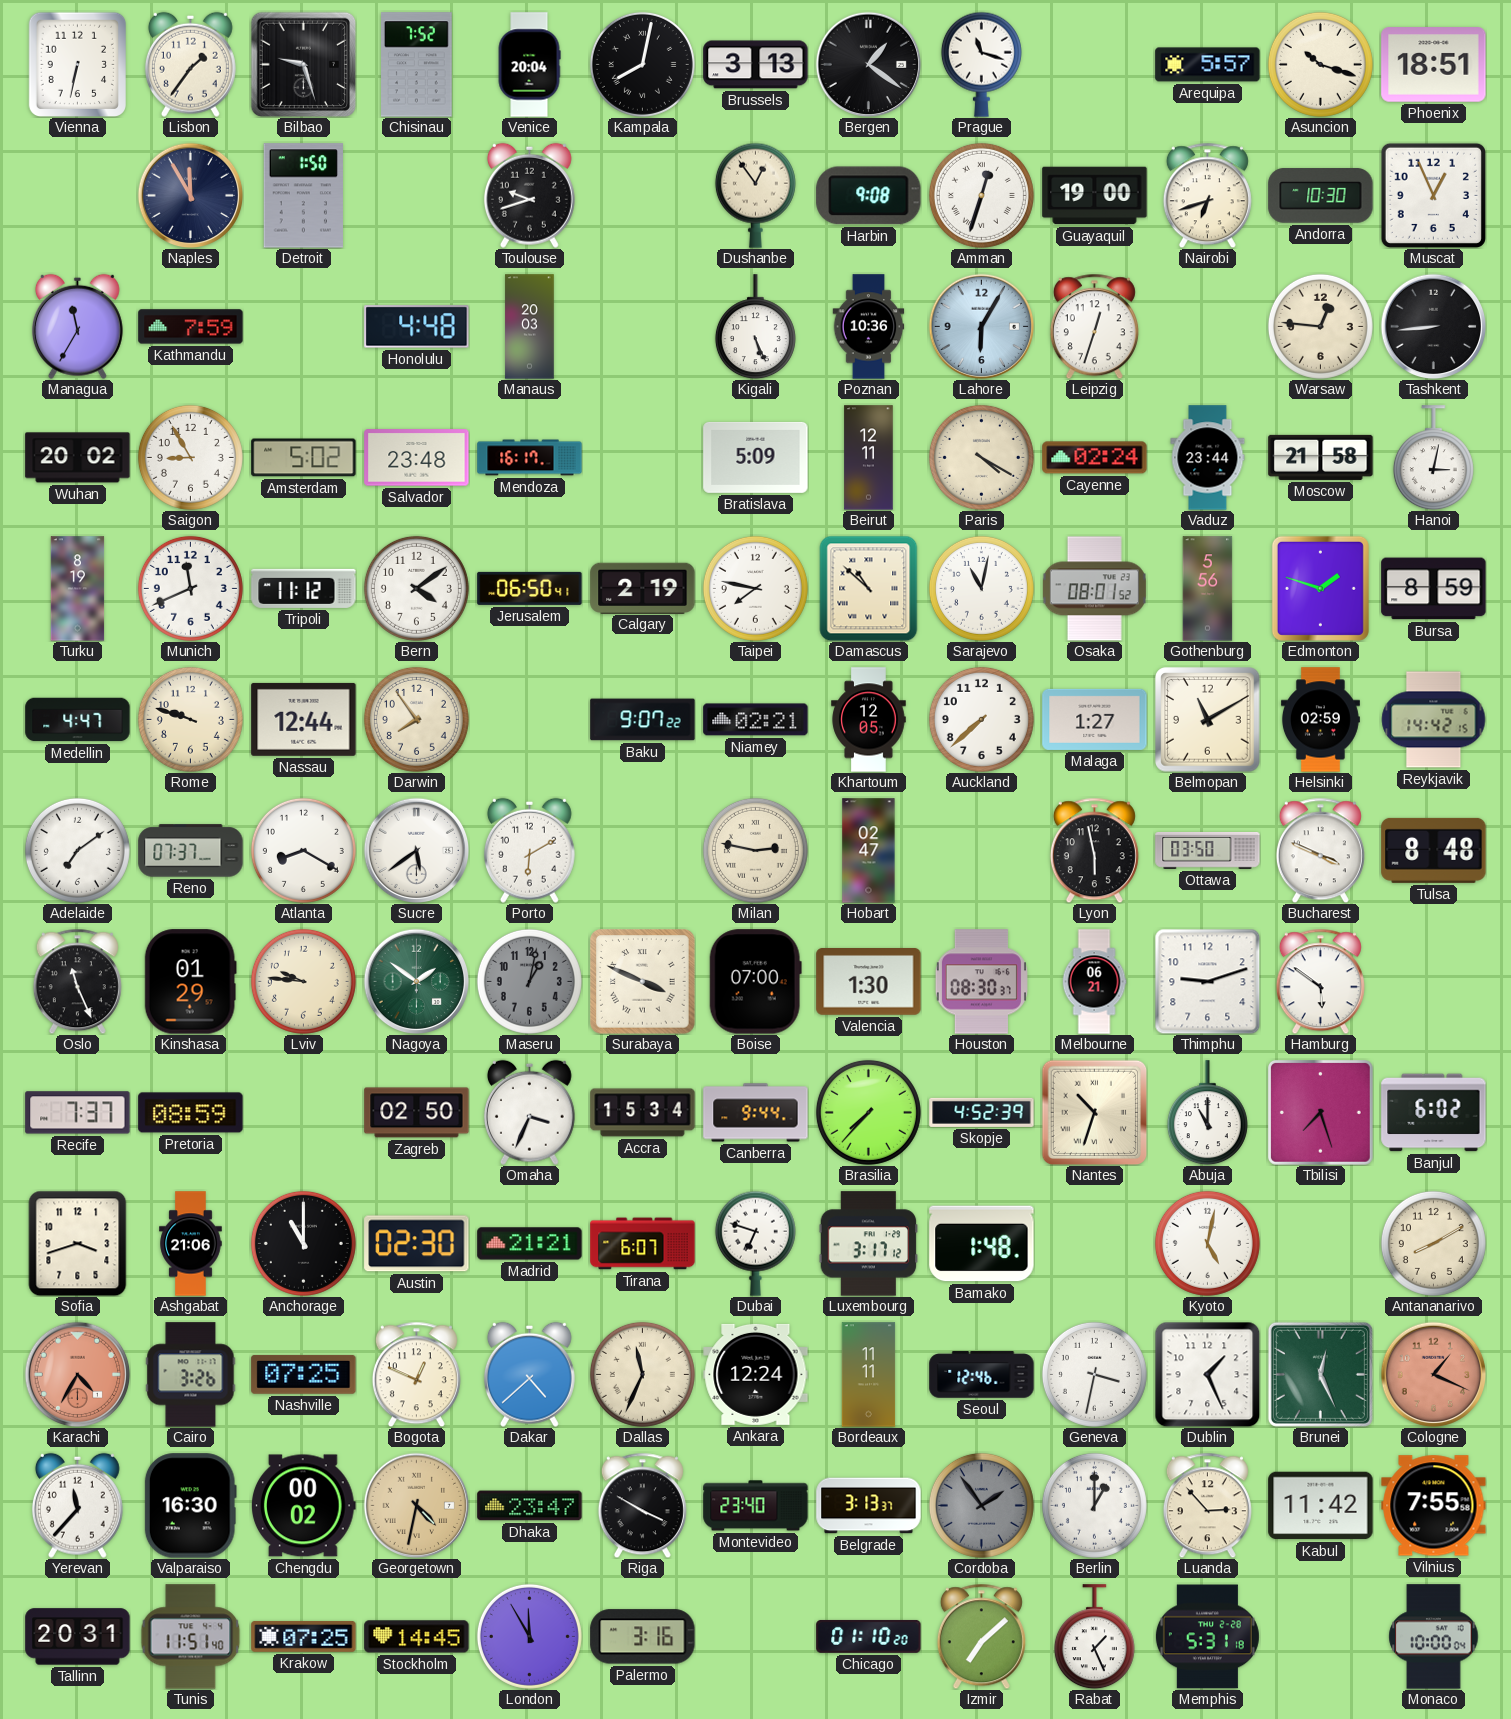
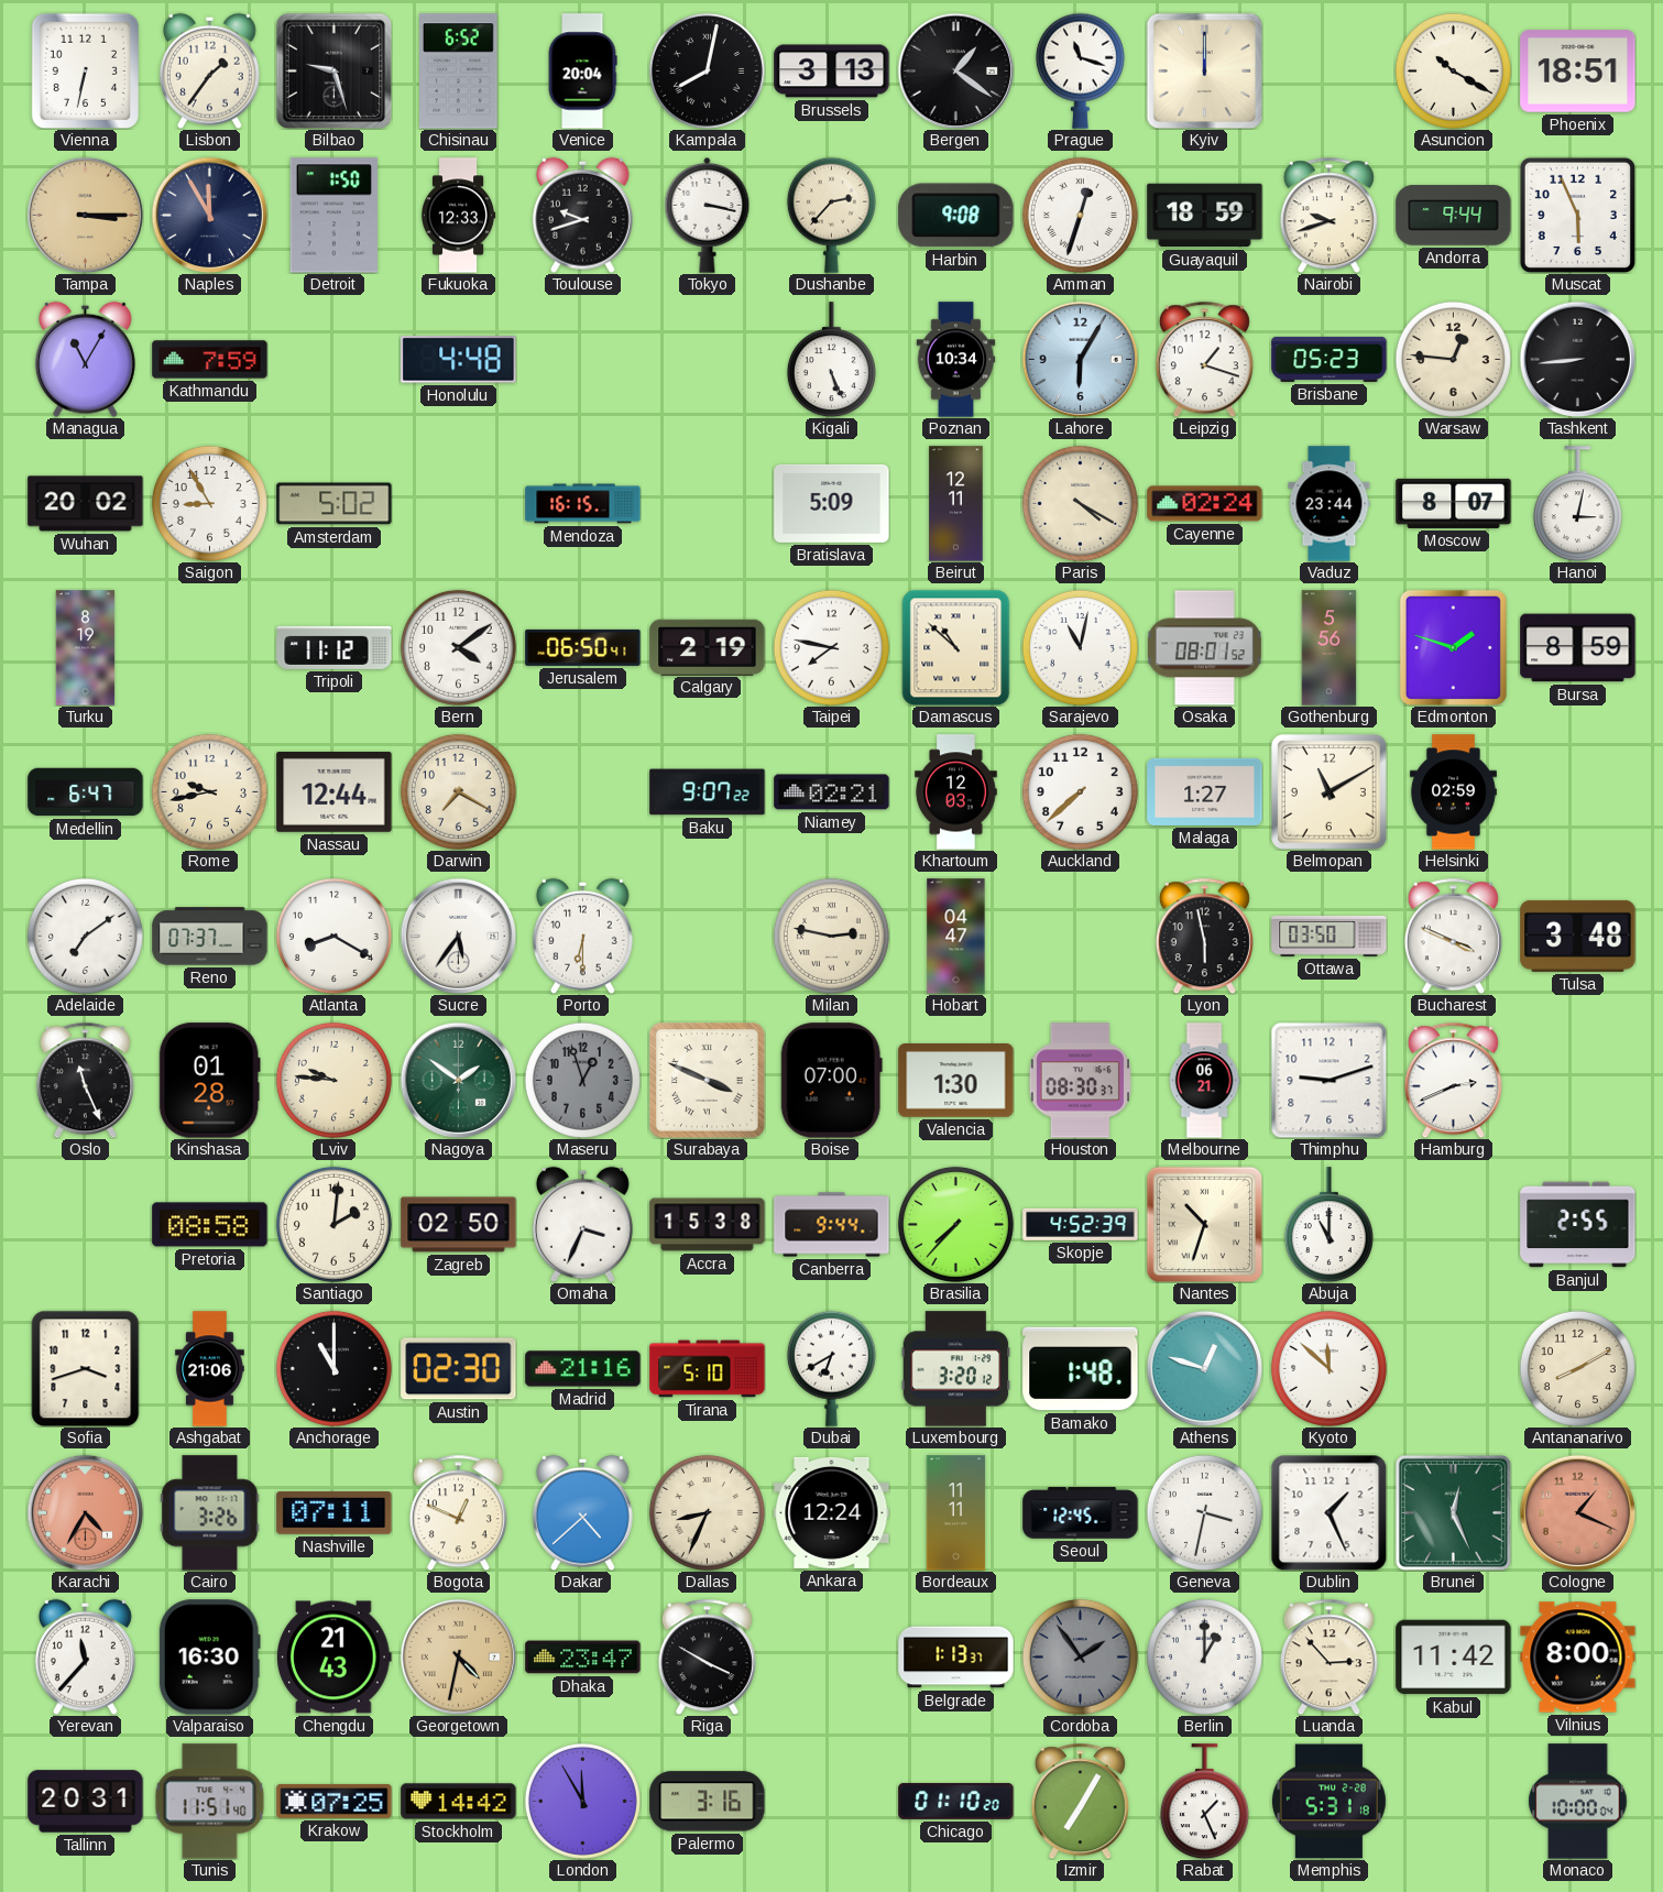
Chisinau: 7:52 -> 6:52
Kyiv: none -> 12:00
Arequipa: 5:57 -> none
Asuncion: 10:18 -> 10:20
Tampa: none -> 3:15
Fukuoka: none -> 12:33
Tokyo: none -> 3:17
Dushanbe: 12:54 -> 2:37
Guayaquil: 19:00 -> 18:59
Nairobi: 6:42 -> 9:42
Andorra: 10:30 -> 9:44
Muscat: 12:56 -> 5:56
Managua: 11:35 -> 11:05
Manaus: 20:03 -> none
Poznan: 10:36 -> 10:34
Leipzig: 12:33 -> 1:18
Brisbane: none -> 05:23
Salvador: 23:48 -> none
Mendoza: 16:17 -> 16:15
Moscow: 21:58 -> 8:07
Munich: 11:41 -> none
Medellin: 4:47 -> 6:47
Rome: 9:48 -> 9:43
Darwin: 7:54 -> 7:20
Khartoum: 12:05 -> 12:03
Reykjavik: 14:42 -> none
Sucre: 5:39 -> 5:36
Porto: 6:10 -> 6:30
Hobart: 02:47 -> 04:47
Tulsa: 8:48 -> 3:48
Kinshasa: 01:29 -> 01:28
Maseru: 1:02 -> 12:57
Hamburg: 5:51 -> 2:41
Recife: 7:37 -> none
Pretoria: 08:59 -> 08:58
Santiago: none -> 2:01
Accra: 15:34 -> 15:38
Tbilisi: 7:27 -> none
Banjul: 6:02 -> 2:55
Madrid: 21:21 -> 21:16
Tirana: 6:07 -> 5:10
Dubai: 6:48 -> 6:40
Luxembourg: 3:17 -> 3:20
Athens: none -> 12:48
Kyoto: 5:02 -> 11:52
Nashville: 07:25 -> 07:11
Dallas: 11:34 -> 8:34
Seoul: 12:46 -> 12:45
Chengdu: 00:02 -> 21:43
Montevideo: 23:40 -> none
Belgrade: 3:13 -> 1:13
Vilnius: 7:55 -> 8:00
Stockholm: 14:45 -> 14:42
Izmir: 7:08 -> 7:05
